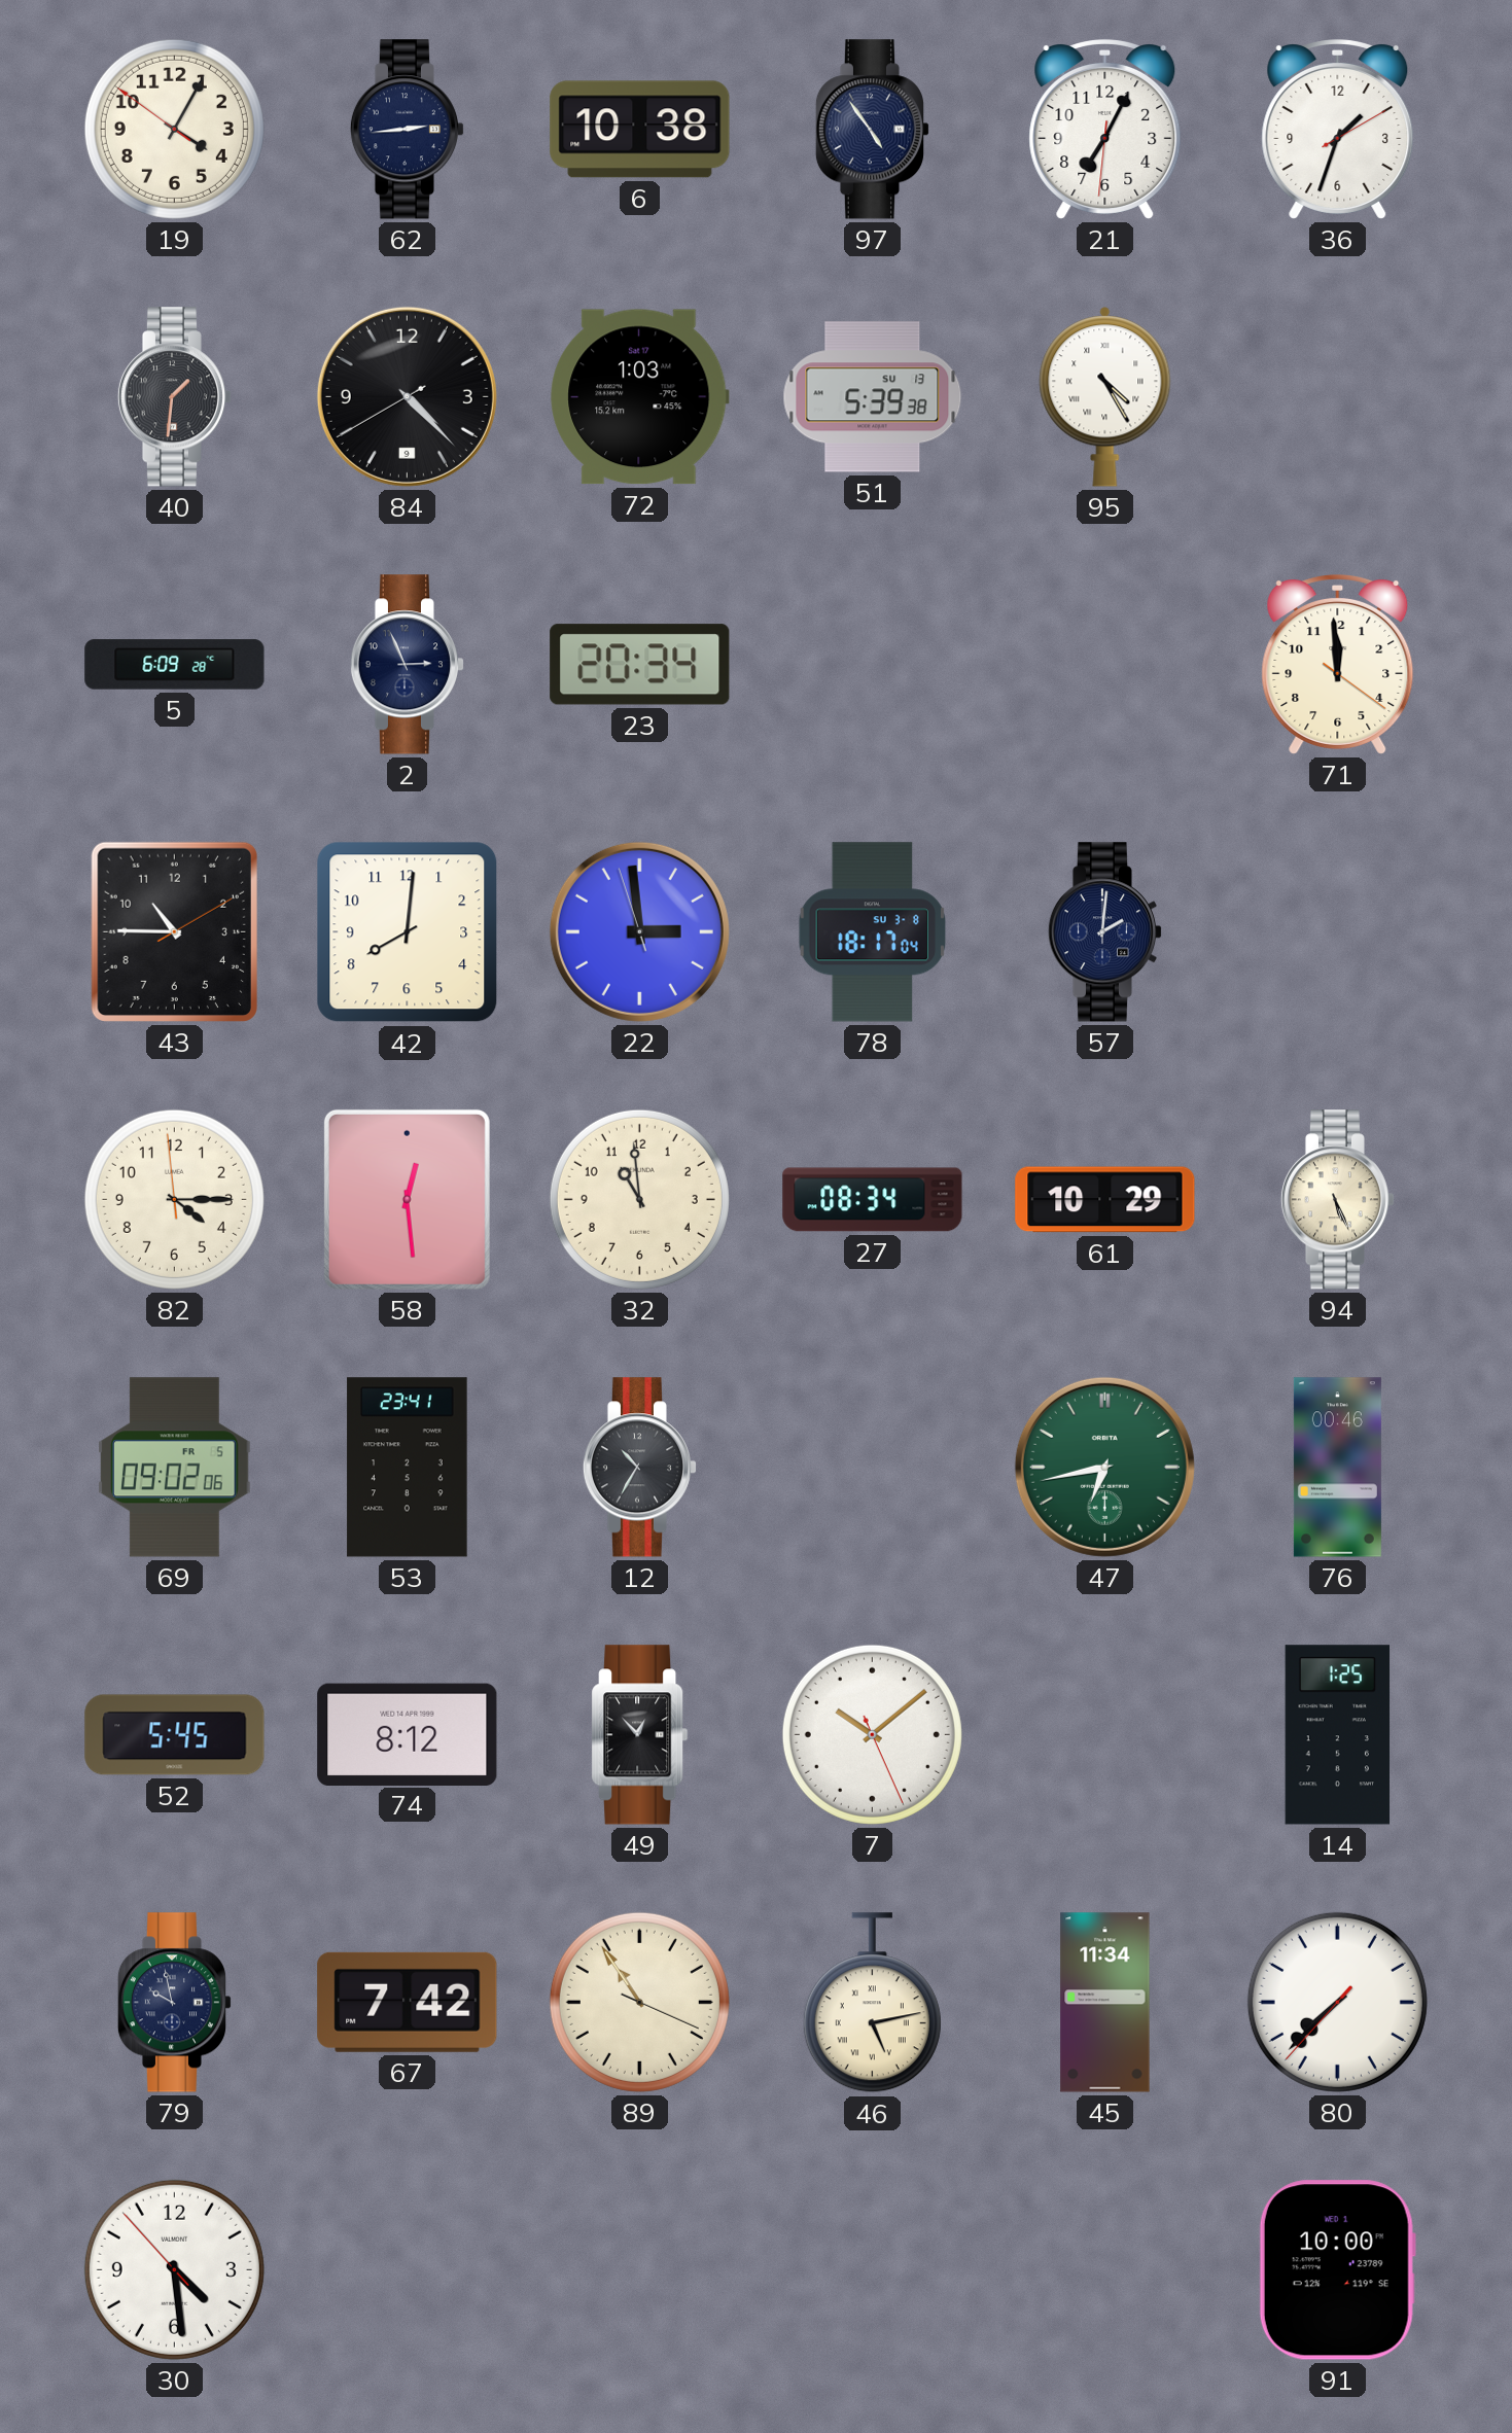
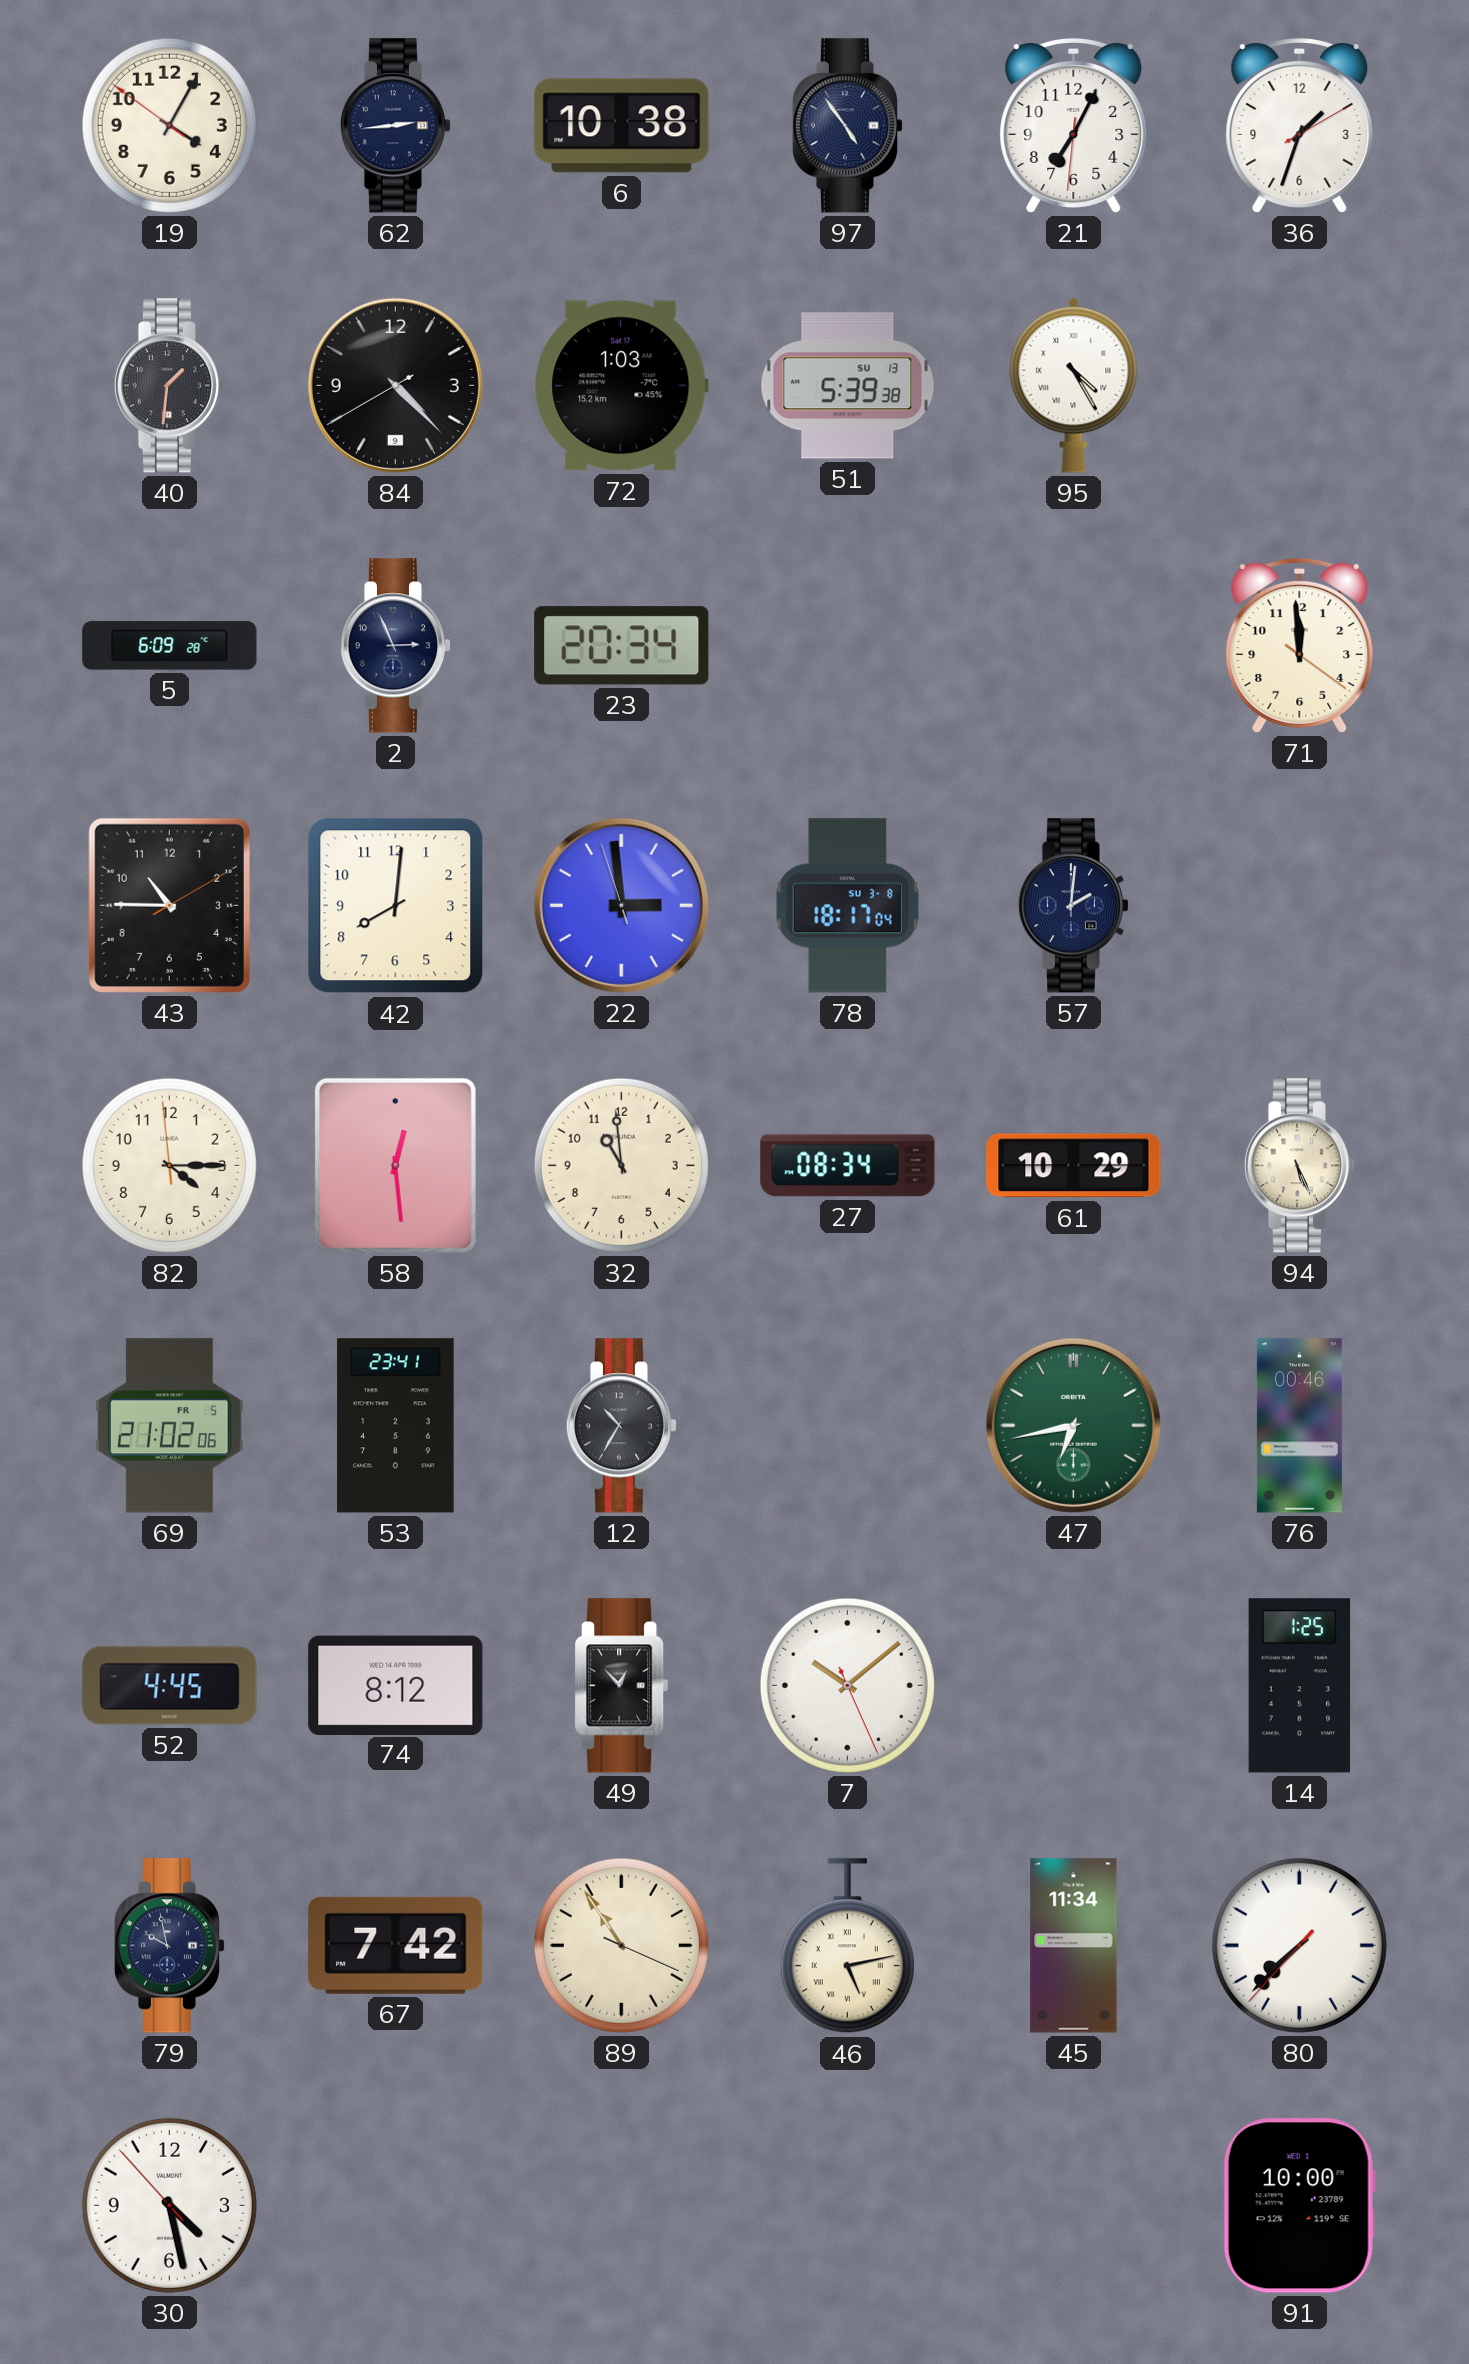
69: 09:02 -> 21:02
52: 5:45 -> 4:45
30: 4:28 -> 4:27
